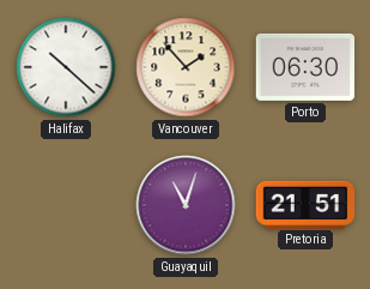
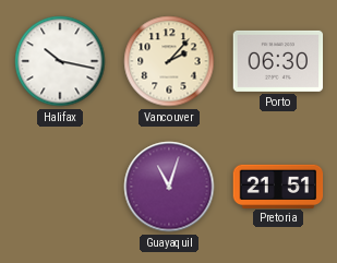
Halifax: 10:22 -> 10:17
Vancouver: 1:53 -> 2:07
